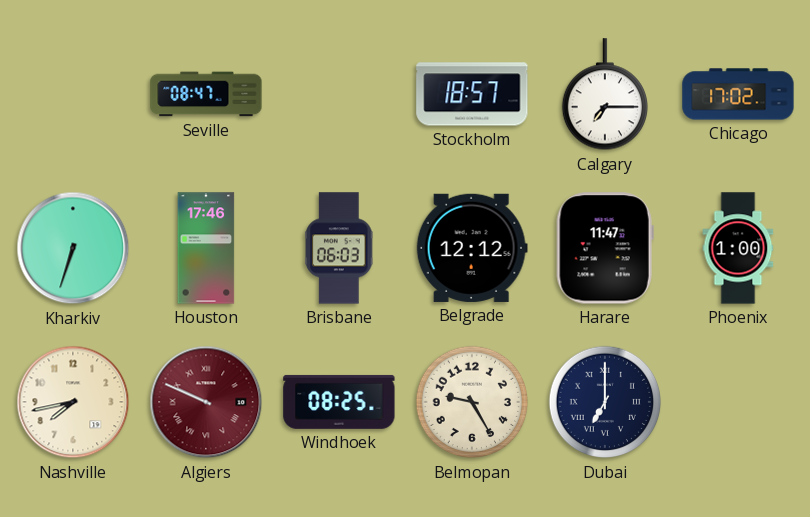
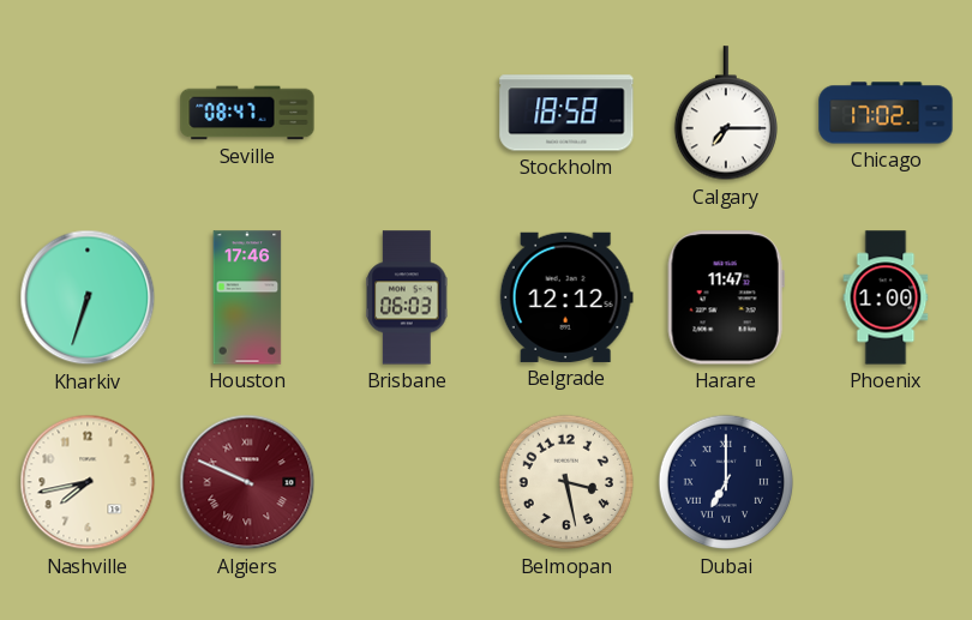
Stockholm: 18:57 -> 18:58
Windhoek: 08:25 -> none
Belmopan: 9:25 -> 3:28
